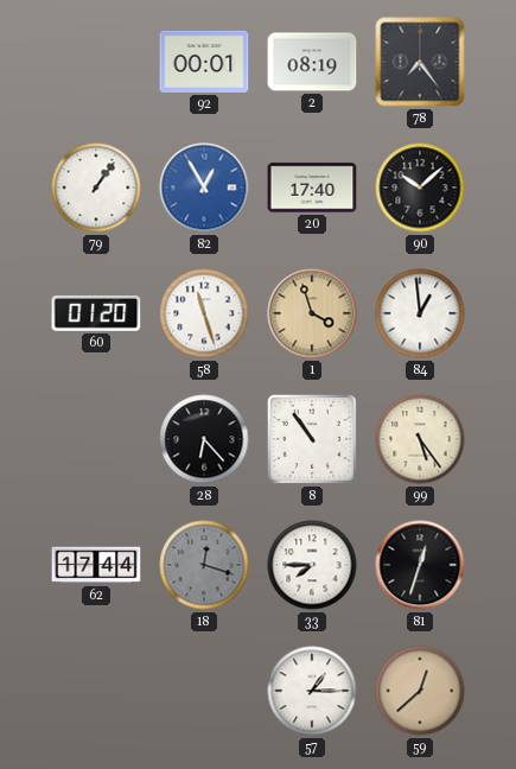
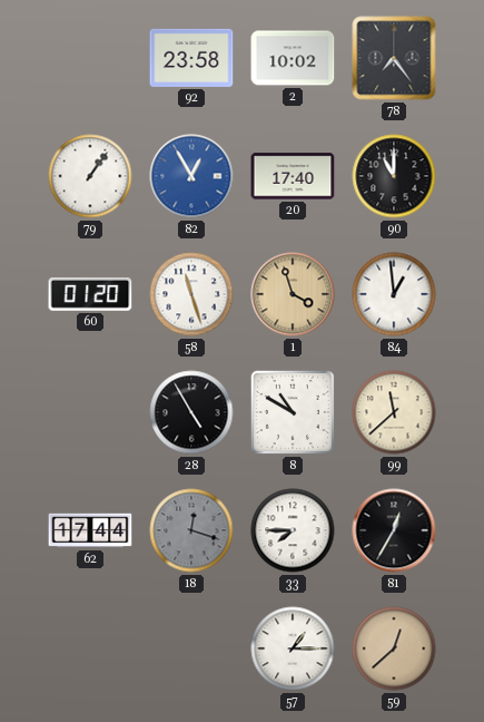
92: 00:01 -> 23:58
2: 08:19 -> 10:02
90: 10:08 -> 11:00
28: 6:23 -> 4:55
8: 10:54 -> 10:50
99: 5:24 -> 11:38
81: 12:33 -> 12:35
